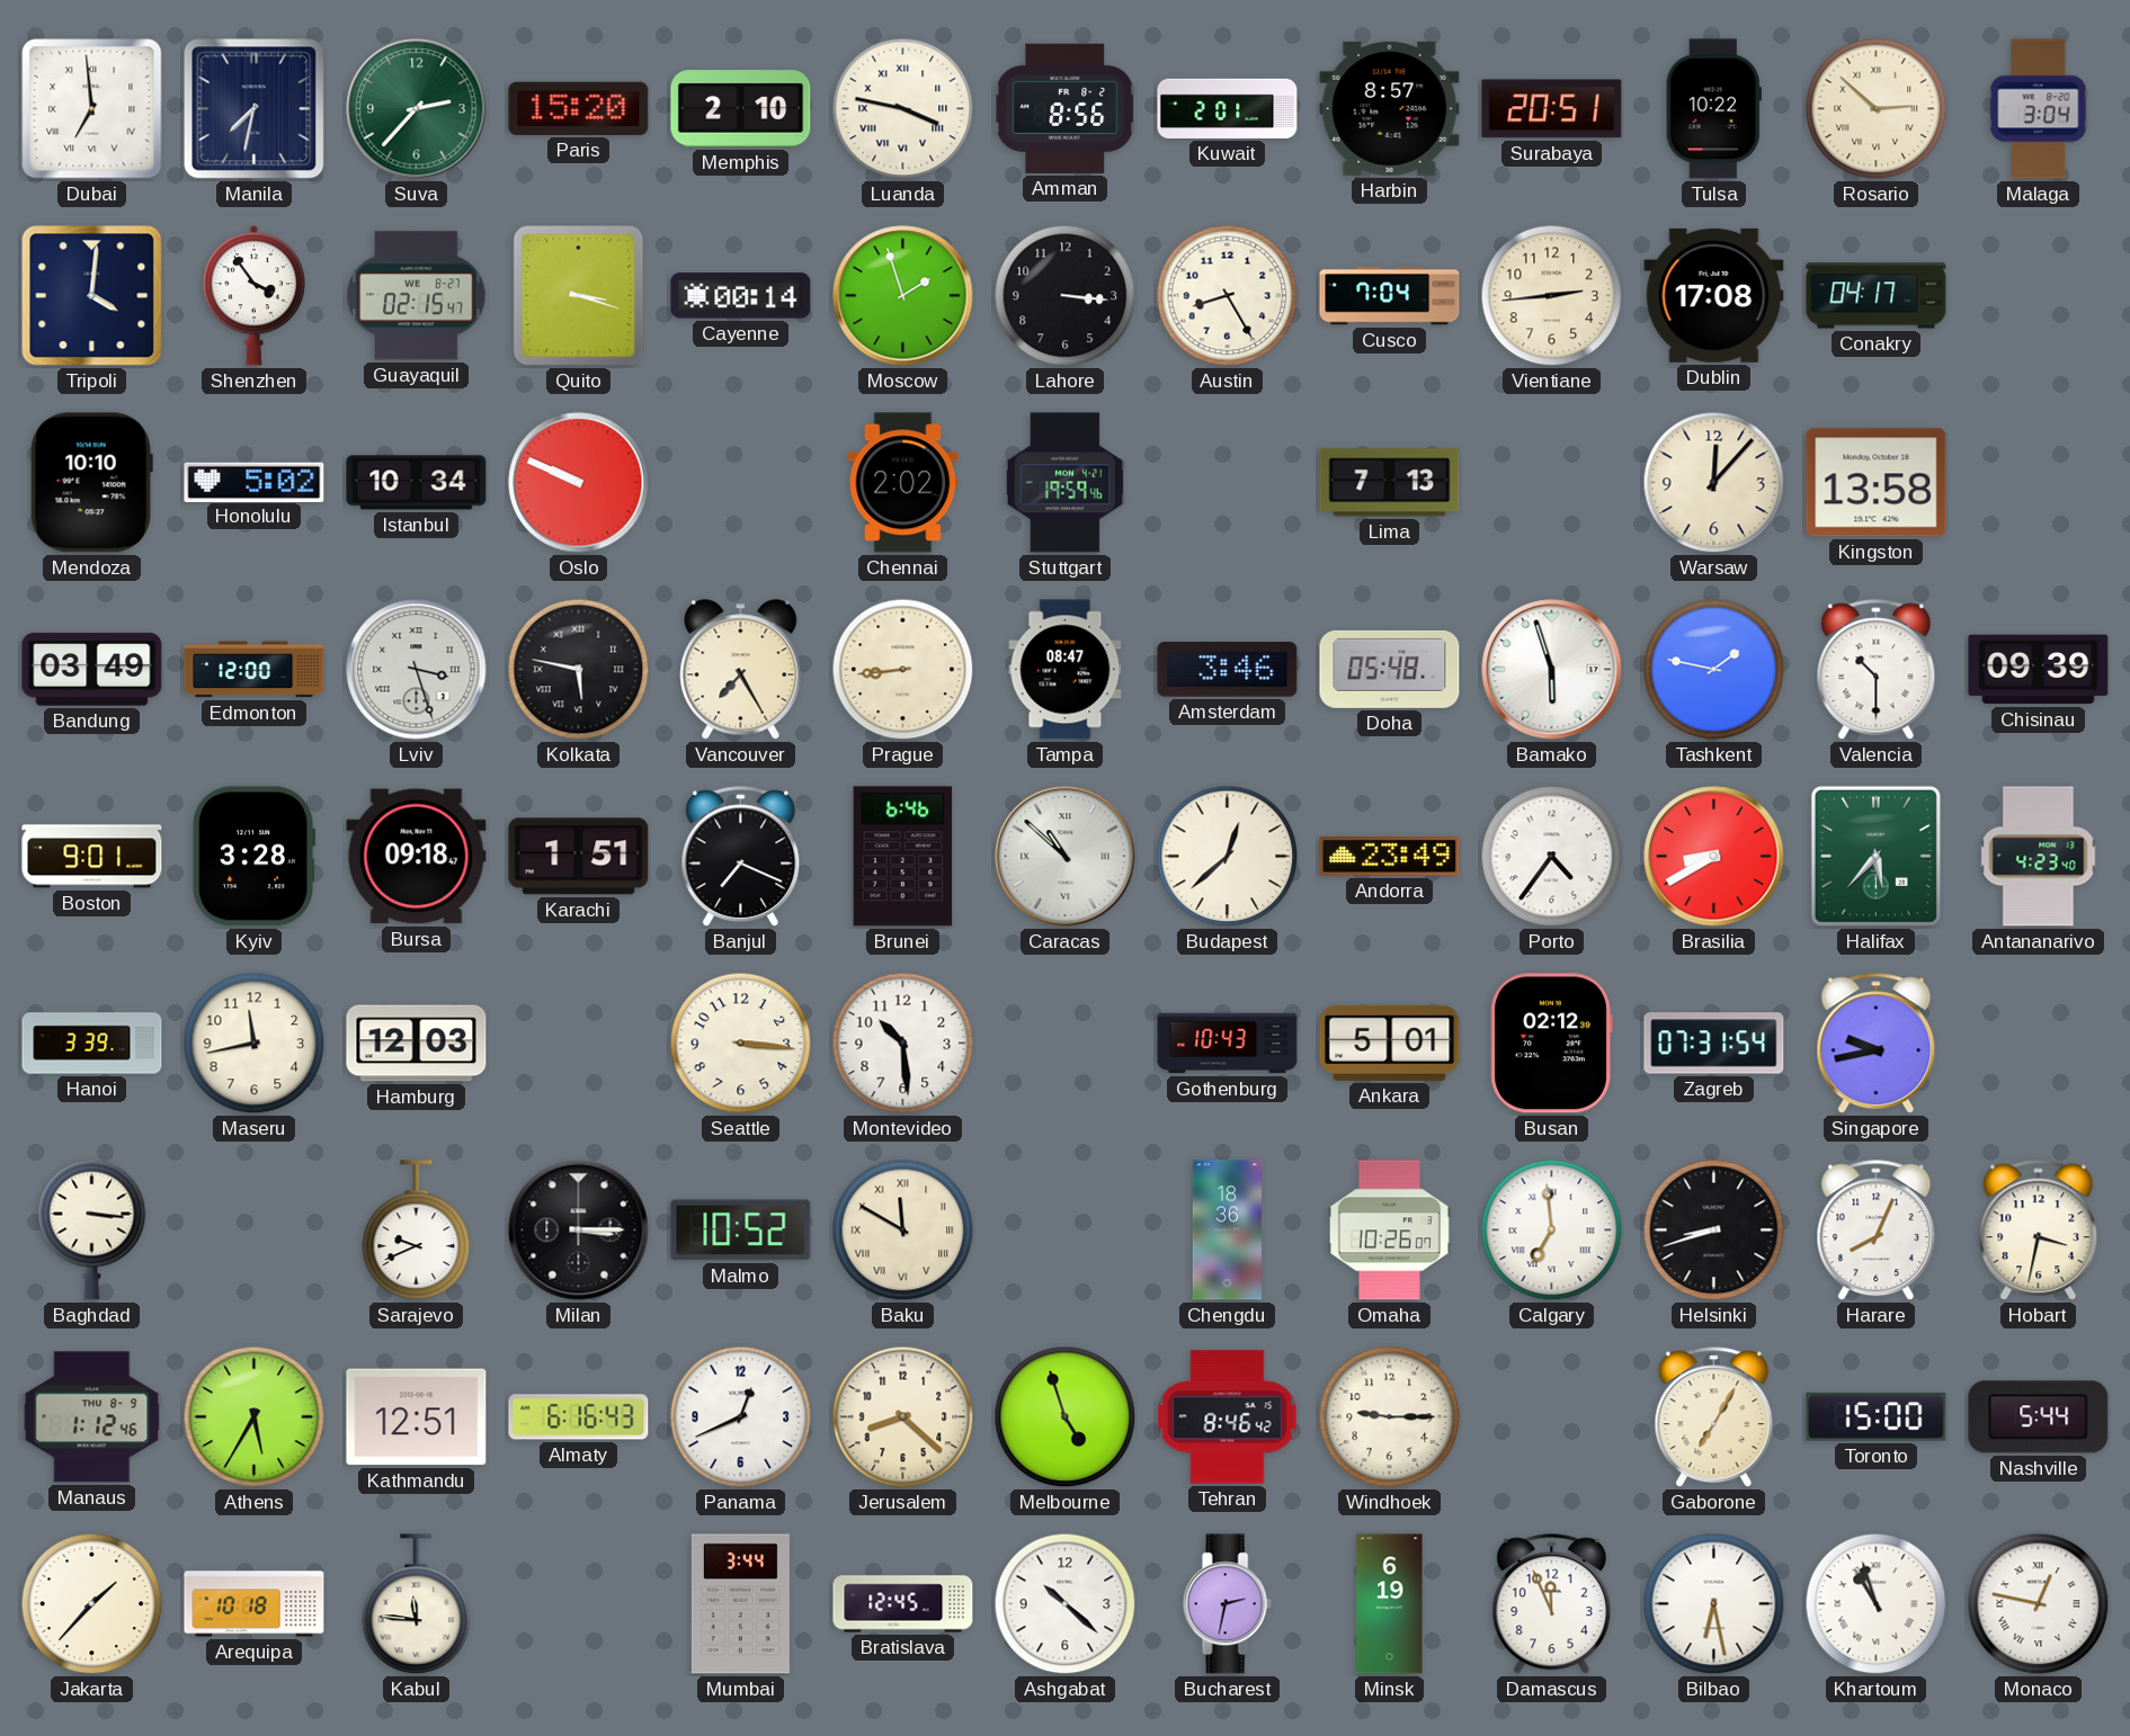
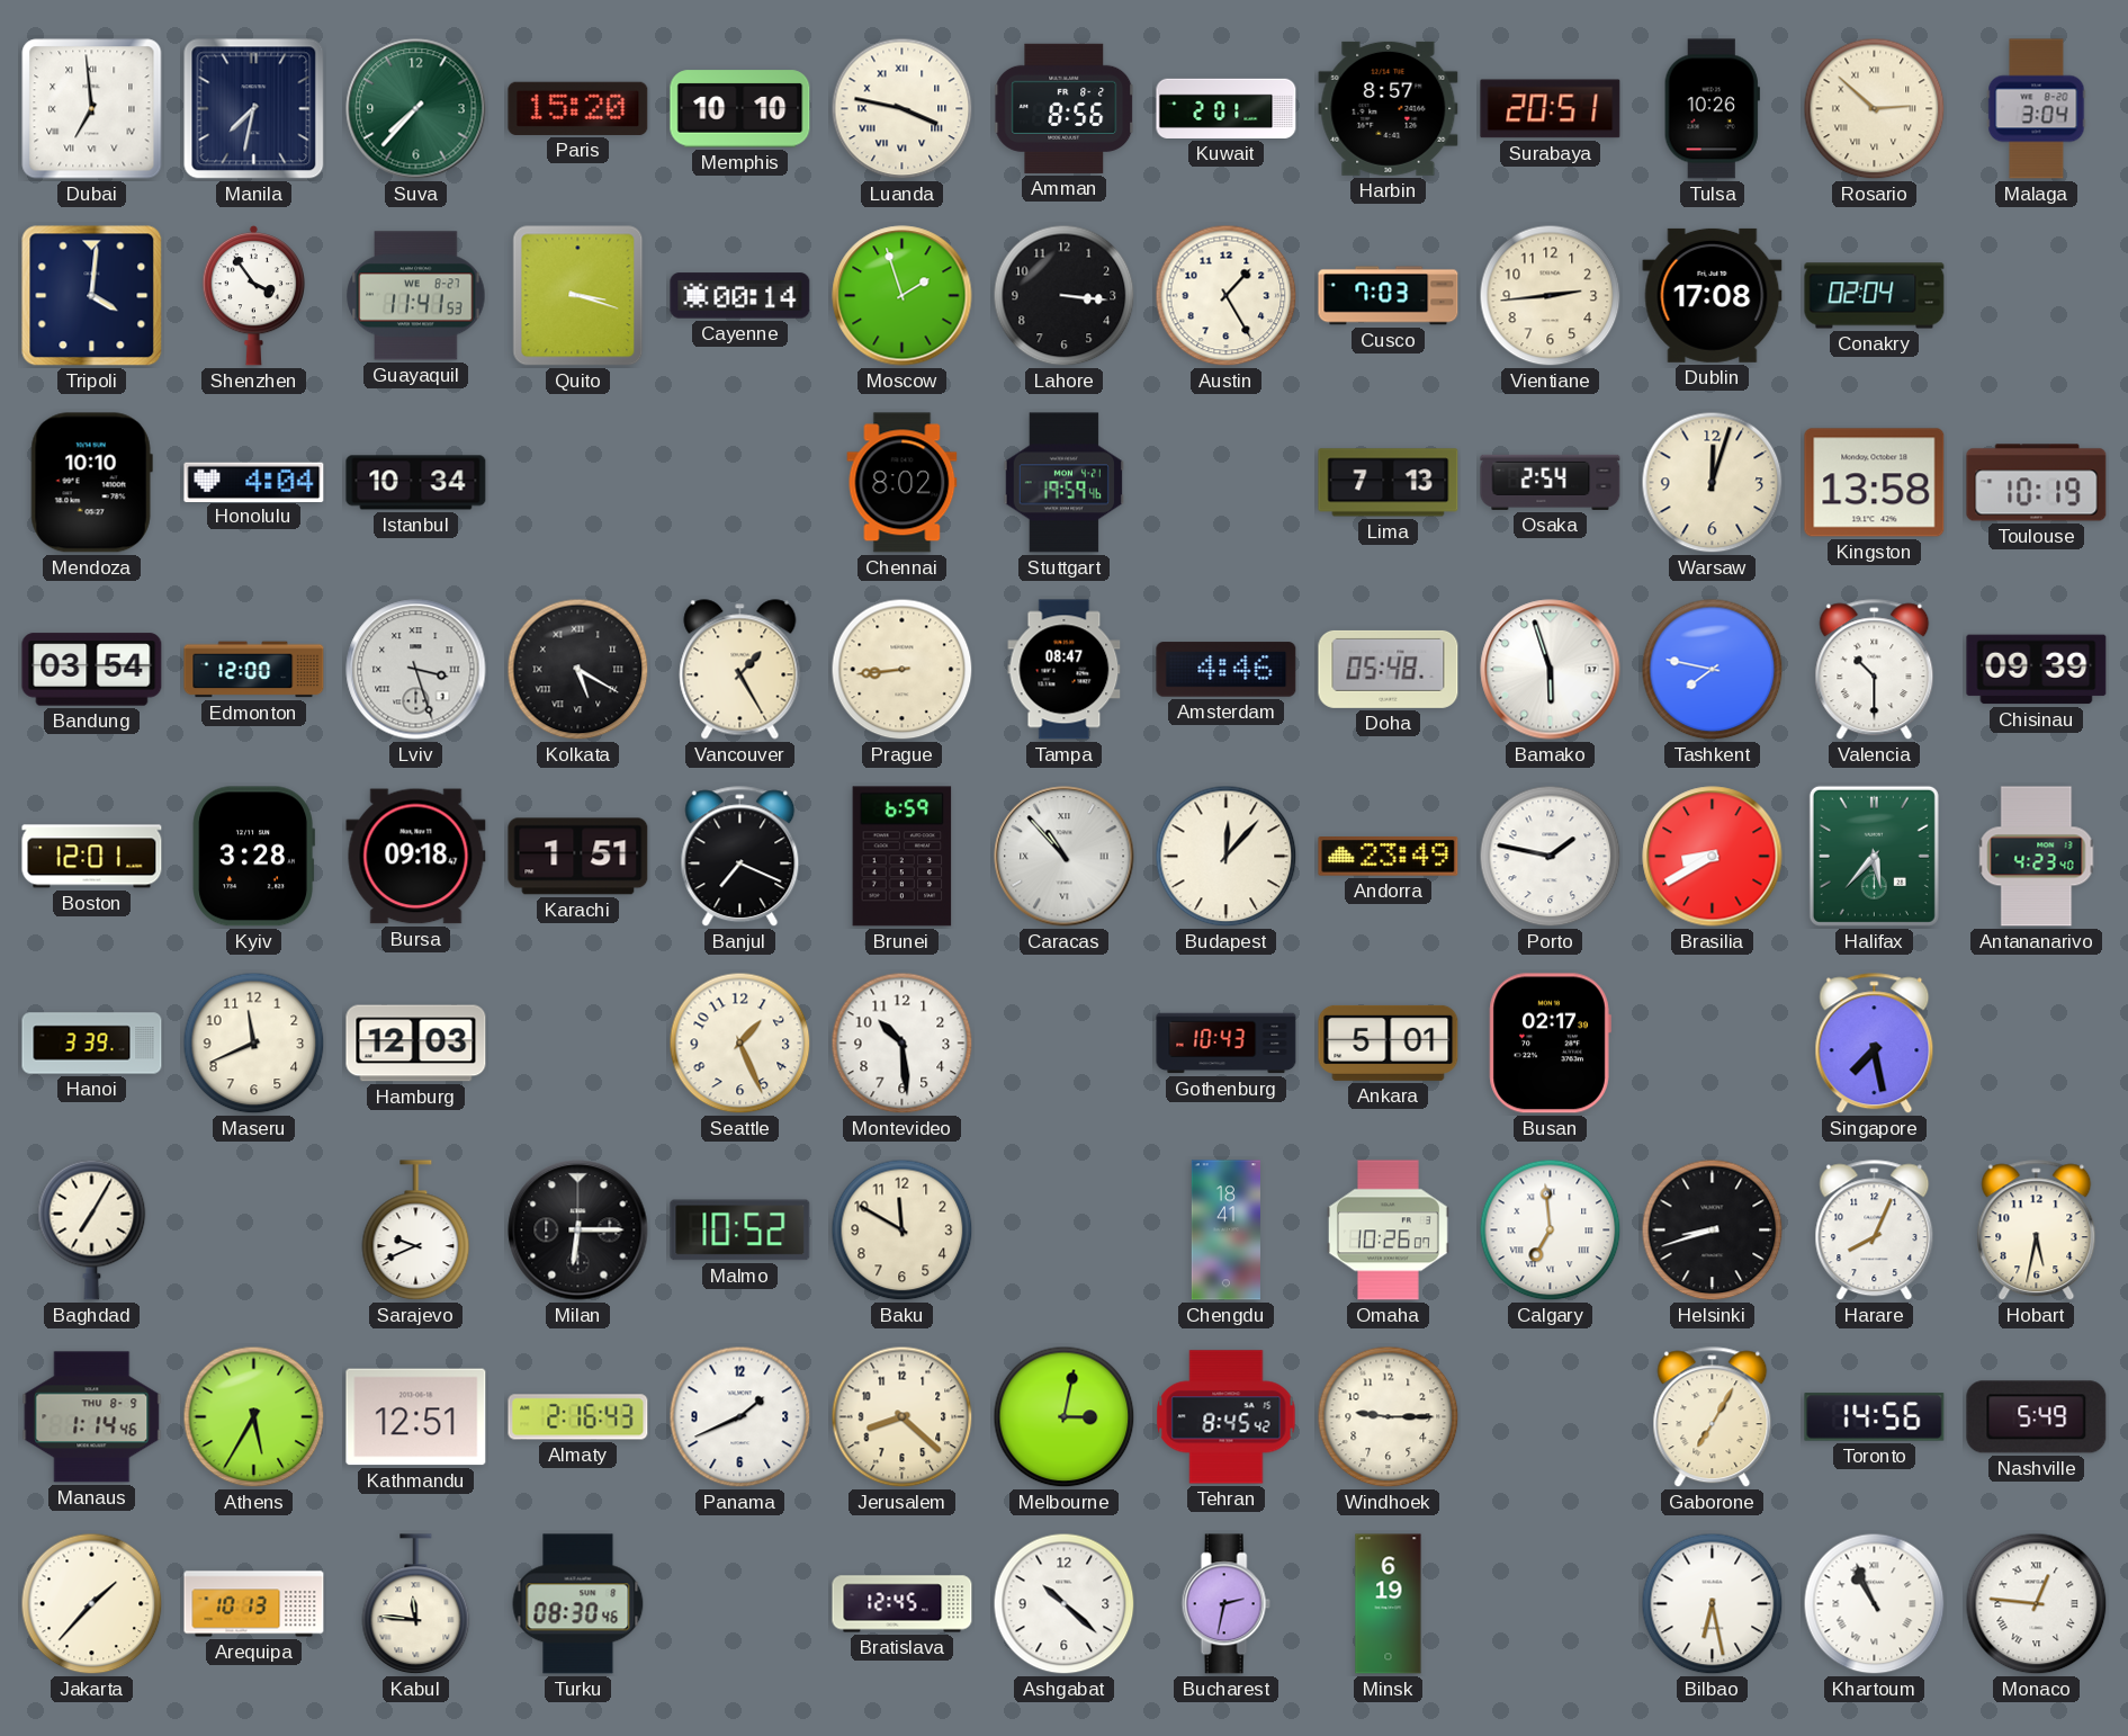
Suva: 2:37 -> 7:37
Memphis: 2:10 -> 10:10
Tulsa: 10:22 -> 10:26
Guayaquil: 02:15 -> 11:41
Austin: 8:25 -> 1:25
Cusco: 7:04 -> 7:03
Conakry: 04:17 -> 02:04
Honolulu: 5:02 -> 4:04
Oslo: 9:49 -> none
Chennai: 2:02 -> 8:02
Osaka: none -> 2:54
Warsaw: 12:07 -> 12:03
Toulouse: none -> 10:19
Bandung: 03:49 -> 03:54
Kolkata: 5:47 -> 5:20
Vancouver: 7:25 -> 1:25
Amsterdam: 3:46 -> 4:46
Tashkent: 1:47 -> 7:47
Boston: 9:01 -> 12:01
Brunei: 6:46 -> 6:59
Caracas: 10:52 -> 10:53
Budapest: 12:38 -> 12:07
Porto: 4:36 -> 1:47
Maseru: 11:43 -> 11:41
Seattle: 3:16 -> 1:26
Busan: 02:12 -> 02:17
Zagreb: 07:31 -> none
Singapore: 9:43 -> 7:28
Baghdad: 3:16 -> 7:05
Milan: 3:15 -> 6:15
Baku numerals: Roman -> Arabic
Chengdu: 18:36 -> 18:41
Hobart: 3:32 -> 5:32
Manaus: 1:12 -> 1:14
Almaty: 6:16 -> 2:16
Panama: 12:41 -> 1:41
Melbourne: 4:57 -> 3:02
Tehran: 8:46 -> 8:45
Toronto: 15:00 -> 14:56
Nashville: 5:44 -> 5:49
Arequipa: 10:18 -> 10:13
Turku: none -> 08:30
Mumbai: 3:44 -> none
Damascus: 11:56 -> none
Khartoum: 10:57 -> 10:56
Monaco: 12:47 -> 12:46
